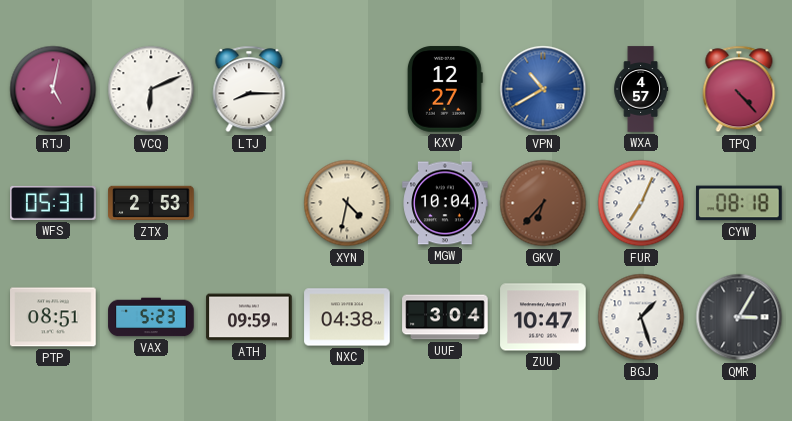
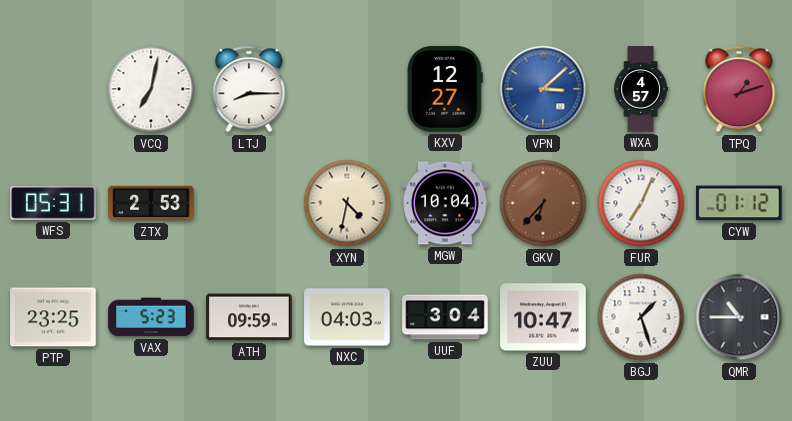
RTJ: 5:02 -> none
VCQ: 6:11 -> 7:02
VPN: 10:40 -> 3:08
TPQ: 4:23 -> 1:12
CYW: 08:18 -> 01:12
PTP: 08:51 -> 23:25
NXC: 04:38 -> 04:03
QMR: 3:05 -> 10:45
